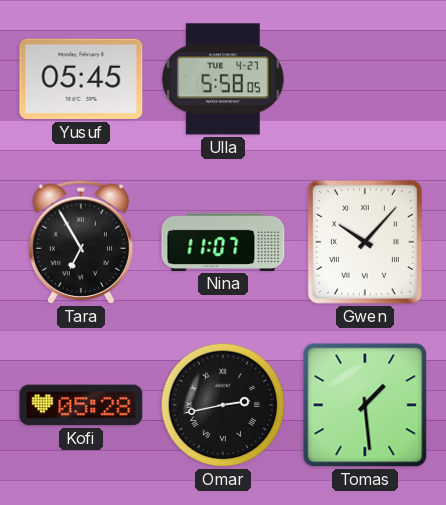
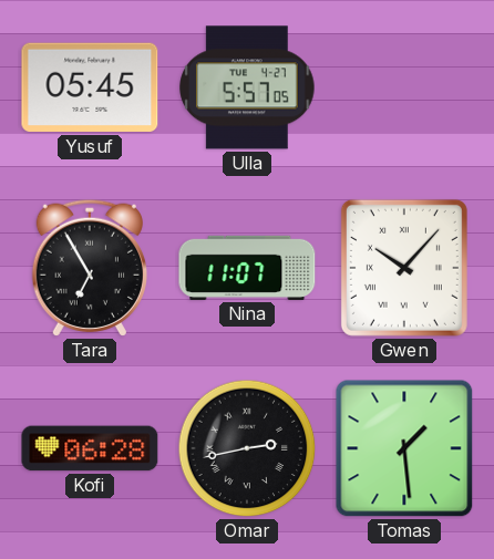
Ulla: 5:58 -> 5:57
Kofi: 05:28 -> 06:28
